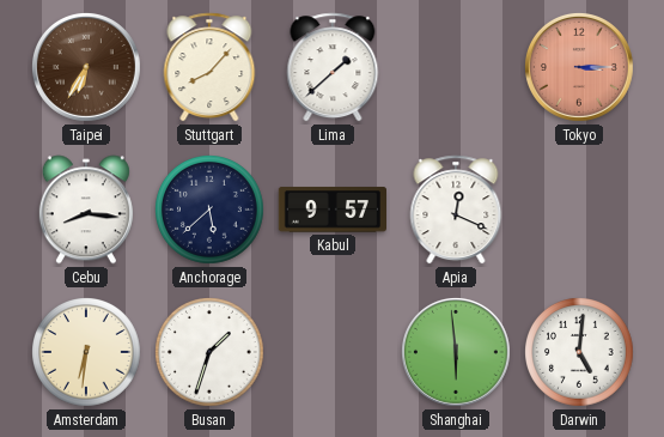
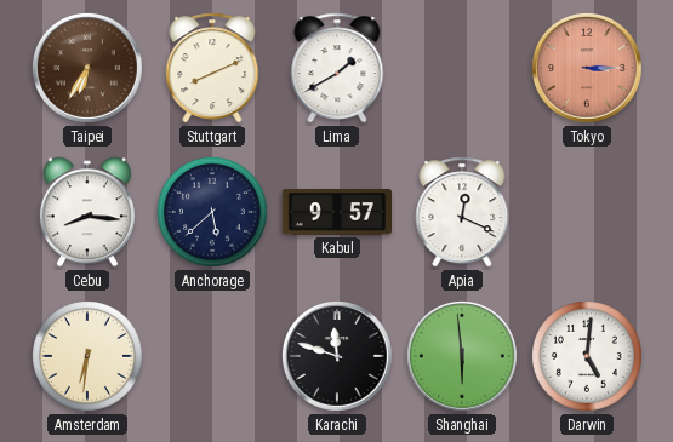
Stuttgart: 8:07 -> 8:11
Lima: 1:38 -> 1:40
Busan: 1:33 -> none
Karachi: none -> 11:48
